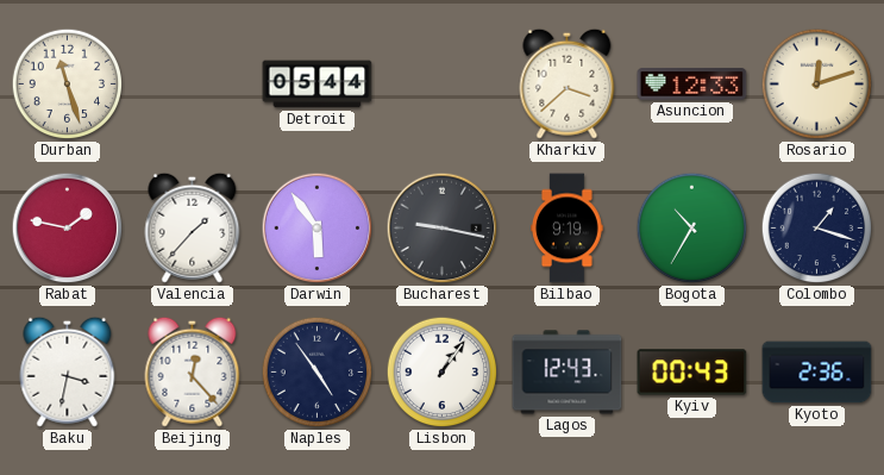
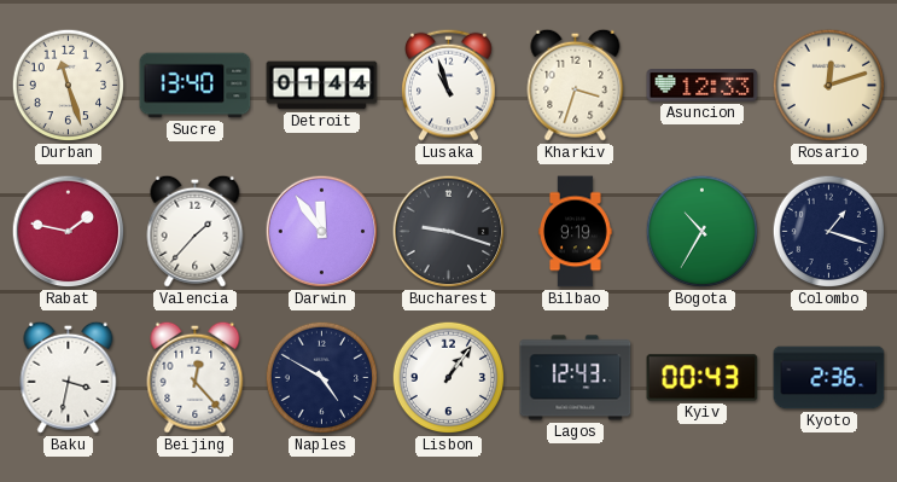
Sucre: none -> 13:40
Detroit: 05:44 -> 01:44
Lusaka: none -> 10:57
Kharkiv: 3:38 -> 3:33
Darwin: 5:54 -> 11:54
Bucharest: 9:17 -> 9:18
Naples: 4:54 -> 4:50
